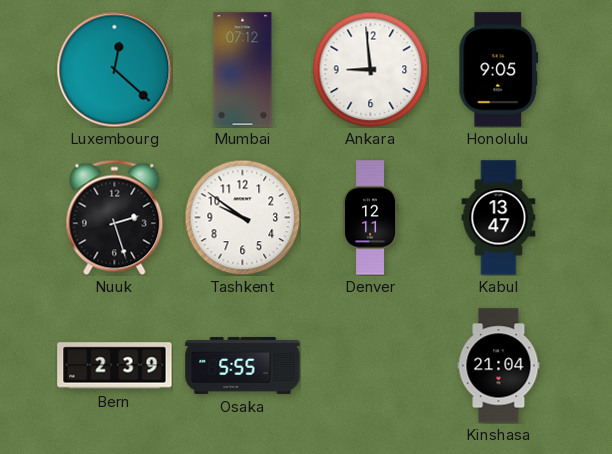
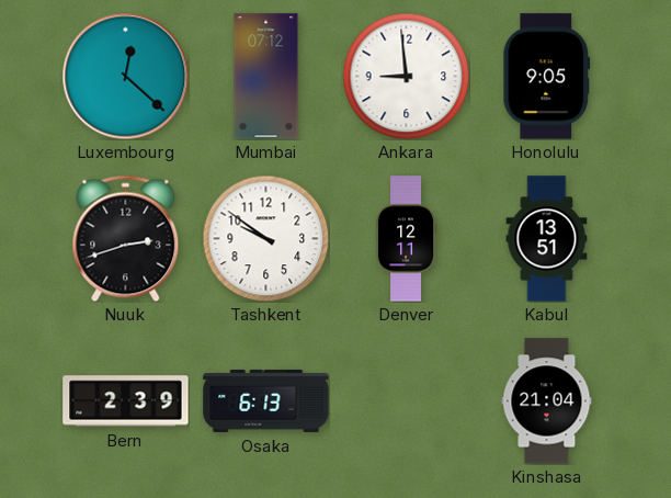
Nuuk: 2:27 -> 2:42
Kabul: 13:47 -> 13:51
Osaka: 5:55 -> 6:13
